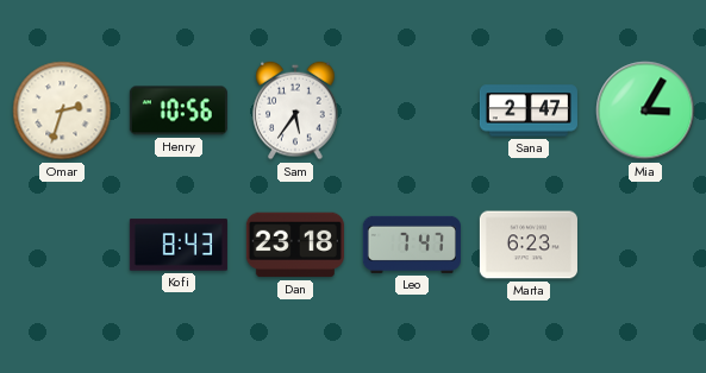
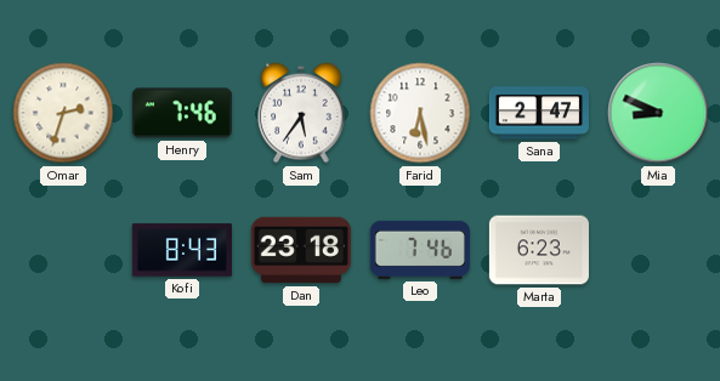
Henry: 10:56 -> 7:46
Farid: none -> 6:28
Mia: 3:05 -> 8:49
Leo: 7:47 -> 7:46
